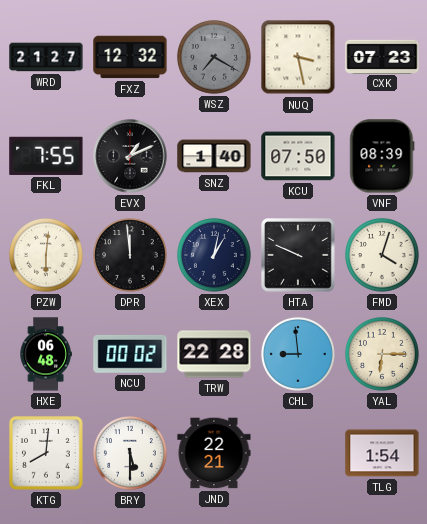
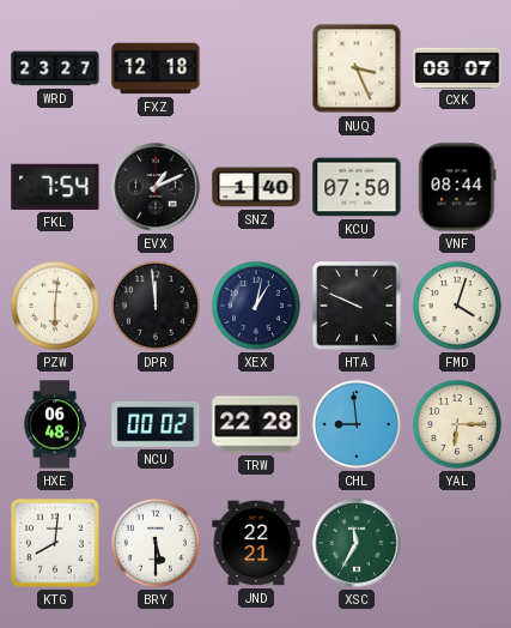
WRD: 21:27 -> 23:27
FXZ: 12:32 -> 12:18
WSZ: 7:20 -> none
NUQ: 3:28 -> 3:26
CXK: 07:23 -> 08:07
FKL: 7:55 -> 7:54
VNF: 08:39 -> 08:44
XSC: none -> 11:35
TLG: 1:54 -> none
